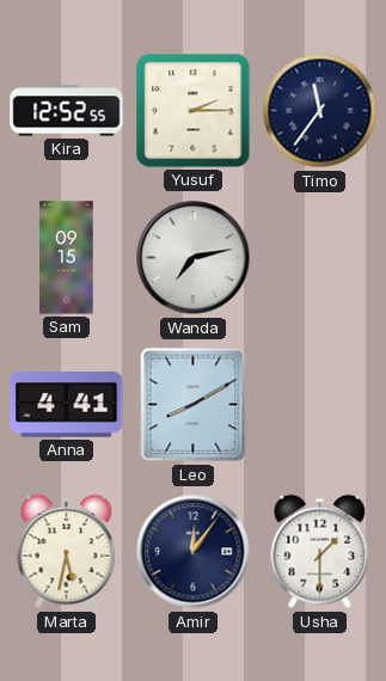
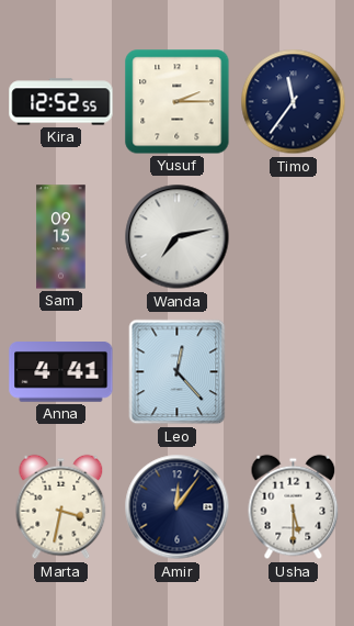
Leo: 8:10 -> 12:23
Marta: 5:32 -> 3:32
Usha: 1:30 -> 5:30
